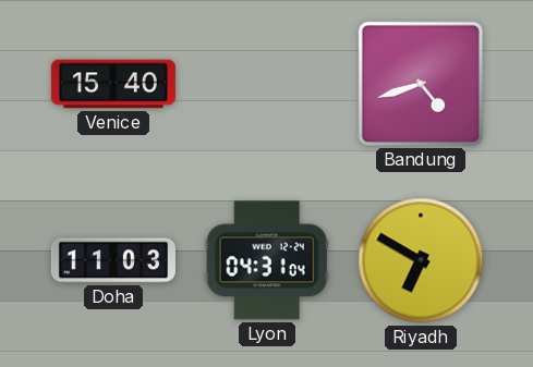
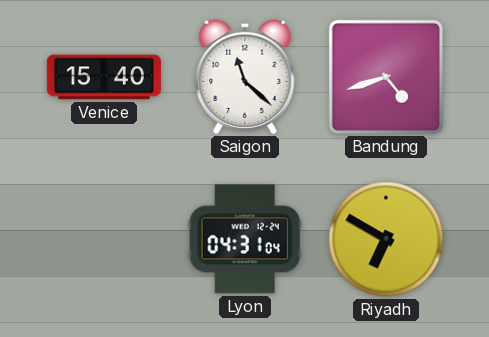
Saigon: none -> 11:22
Doha: 11:03 -> none
